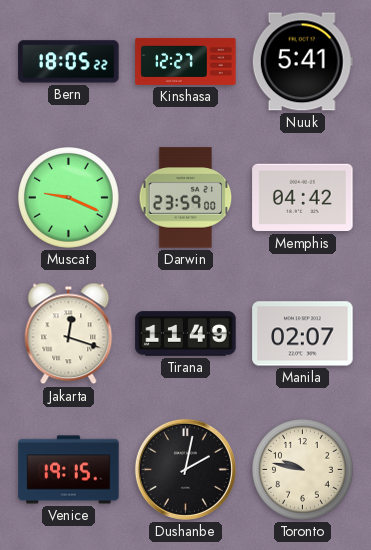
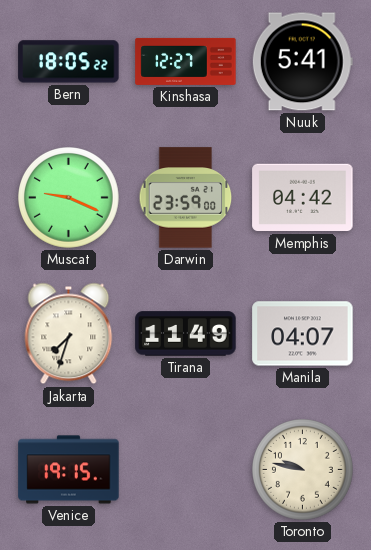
Jakarta: 12:18 -> 7:33
Manila: 02:07 -> 04:07
Dushanbe: 2:02 -> none
